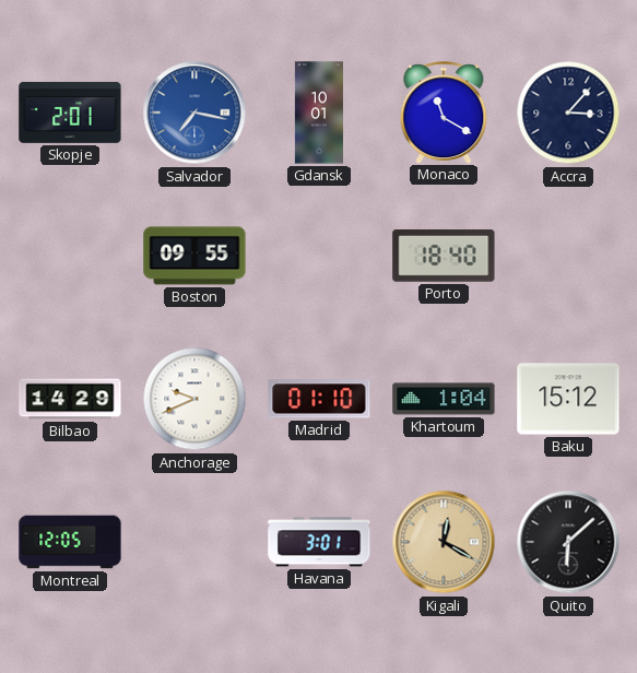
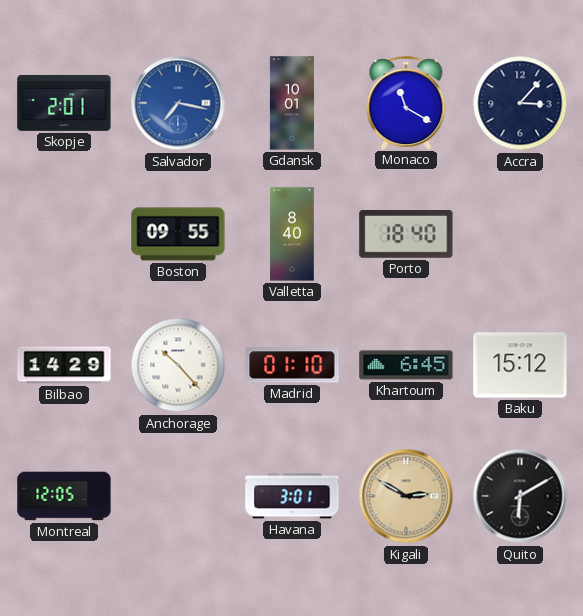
Valletta: none -> 8:40
Anchorage: 9:41 -> 10:23
Khartoum: 1:04 -> 6:45
Kigali: 12:20 -> 2:50
Quito: 6:08 -> 6:10
